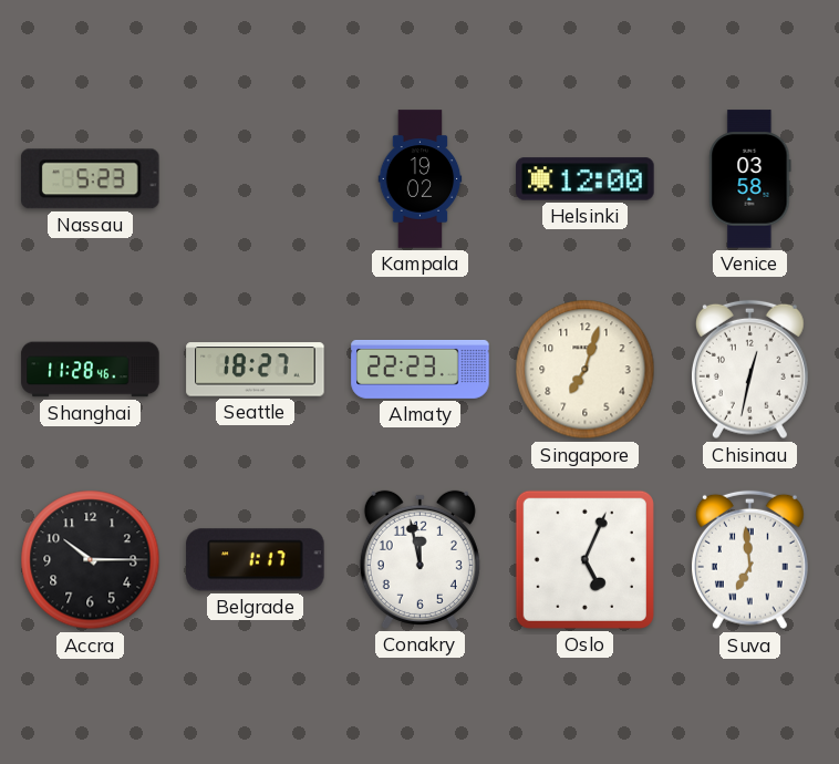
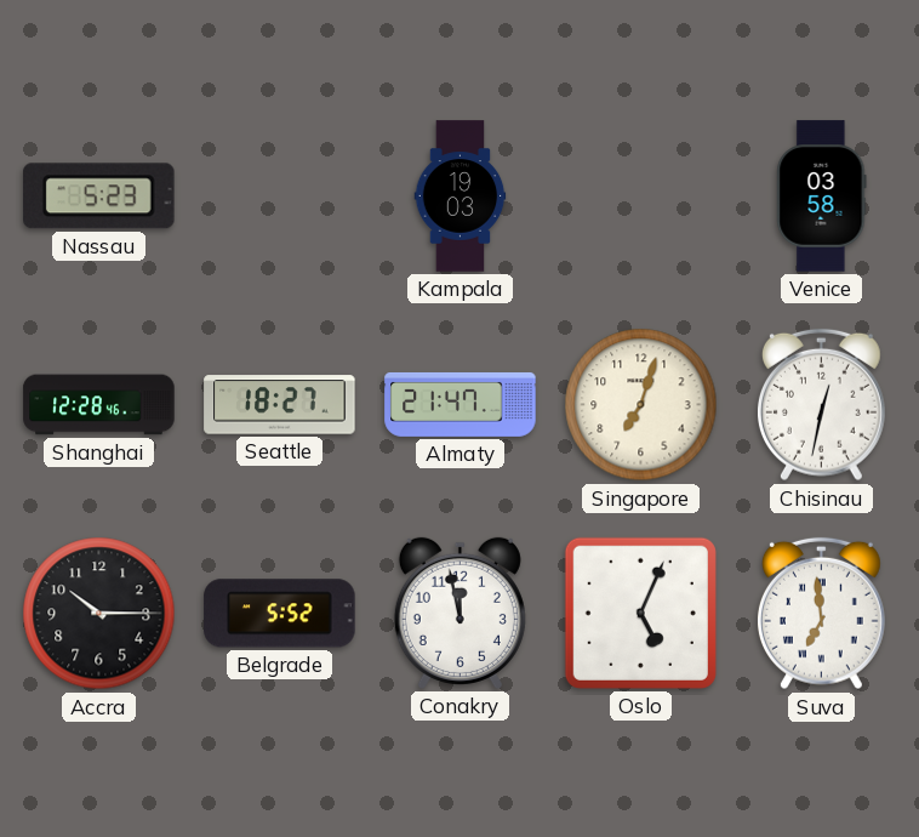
Kampala: 19:02 -> 19:03
Helsinki: 12:00 -> none
Shanghai: 11:28 -> 12:28
Almaty: 22:23 -> 21:47
Belgrade: 1:17 -> 5:52
